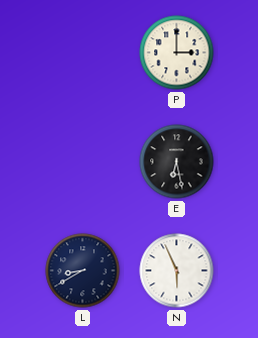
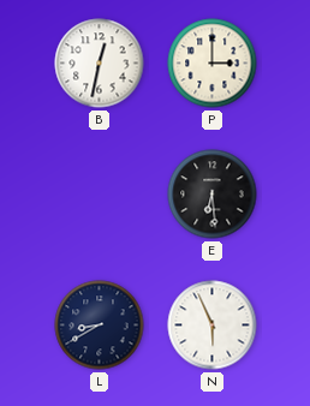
B: none -> 12:32
E: 6:28 -> 6:29
